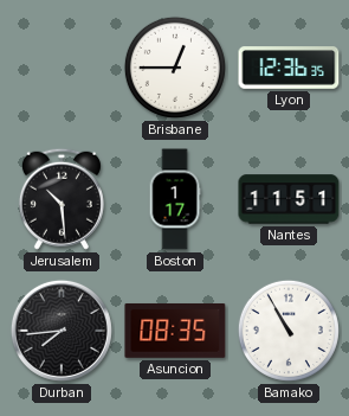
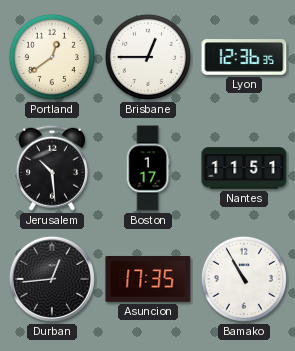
Portland: none -> 12:39
Durban: 7:44 -> 12:44
Asuncion: 08:35 -> 17:35
